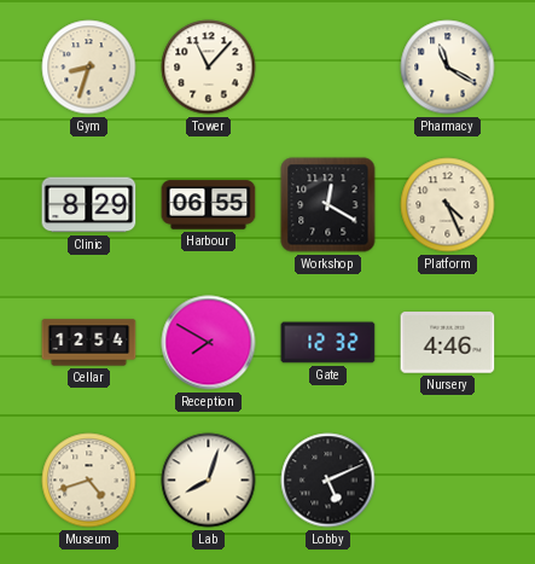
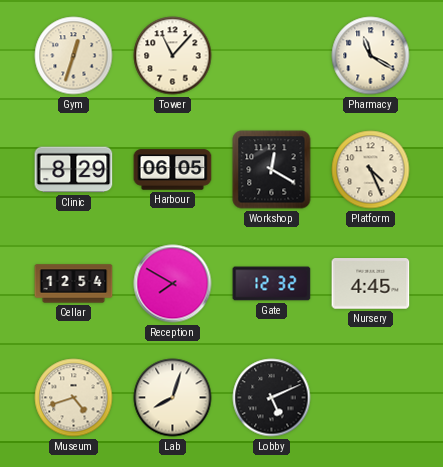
Gym: 8:33 -> 12:33
Harbour: 06:55 -> 06:05
Nursery: 4:46 -> 4:45
